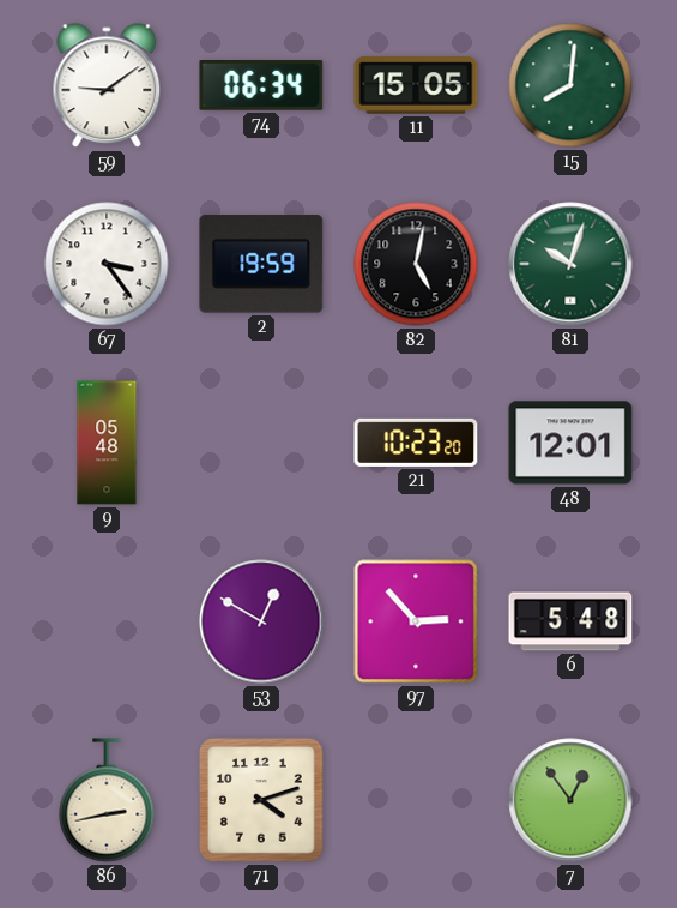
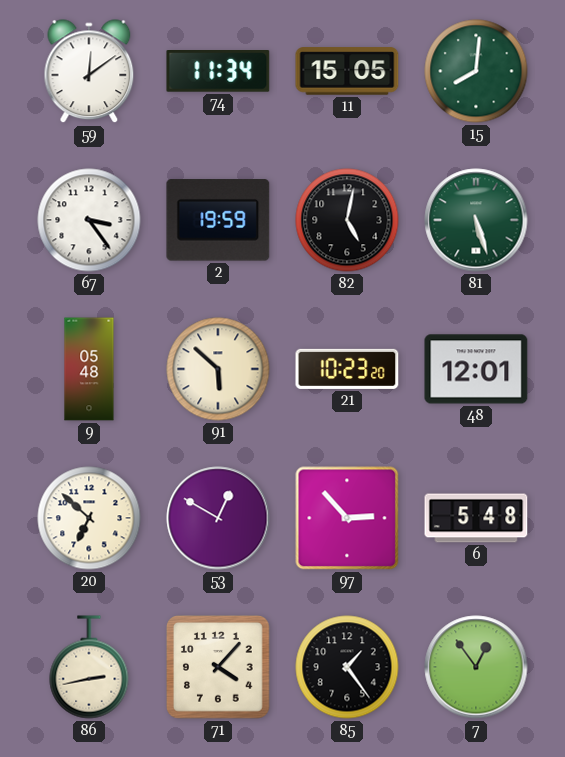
59: 9:09 -> 12:09
74: 06:34 -> 11:34
81: 10:03 -> 5:27
91: none -> 5:52
20: none -> 6:52
71: 4:12 -> 4:07
85: none -> 1:24
